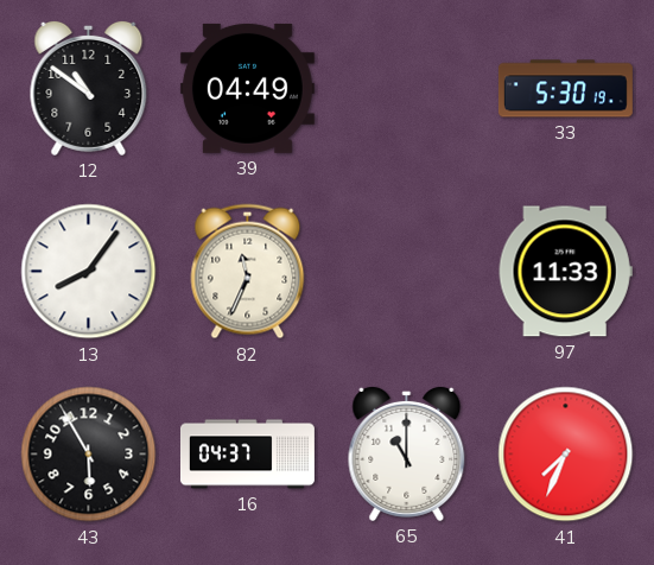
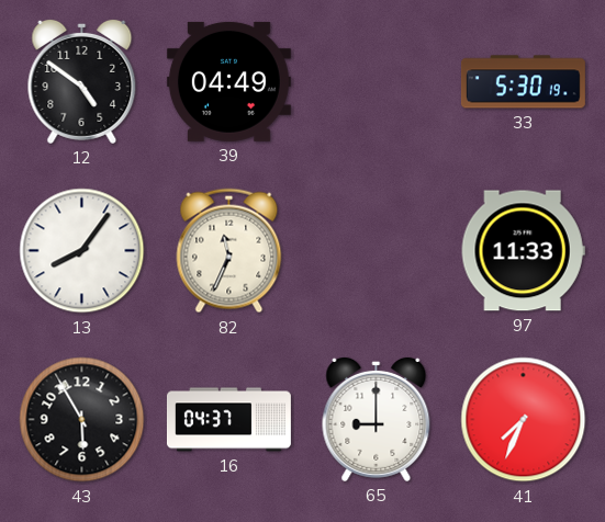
12: 10:51 -> 4:51
65: 11:00 -> 9:00
